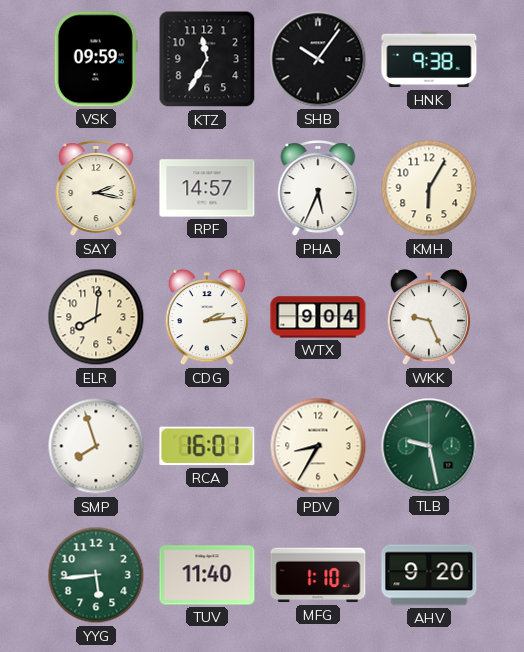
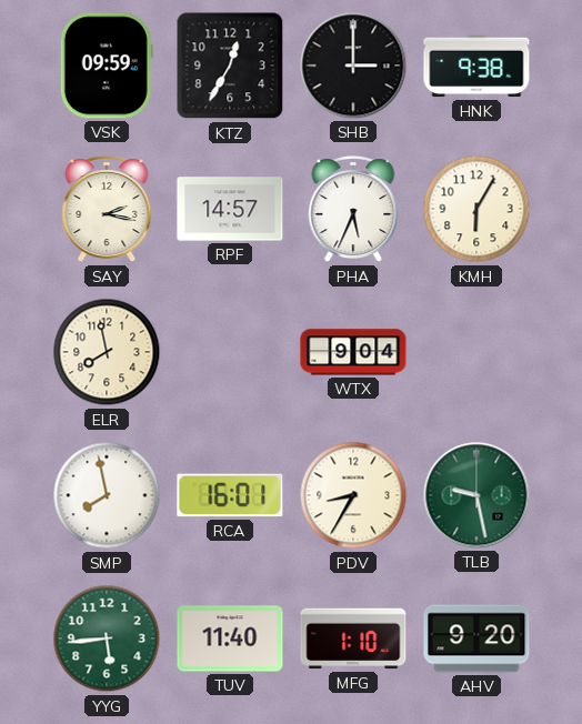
KTZ: 11:35 -> 12:35
SHB: 10:06 -> 3:00
ELR: 8:01 -> 7:58
CDG: 2:14 -> none
WKK: 9:26 -> none
SMP: 7:57 -> 7:58
